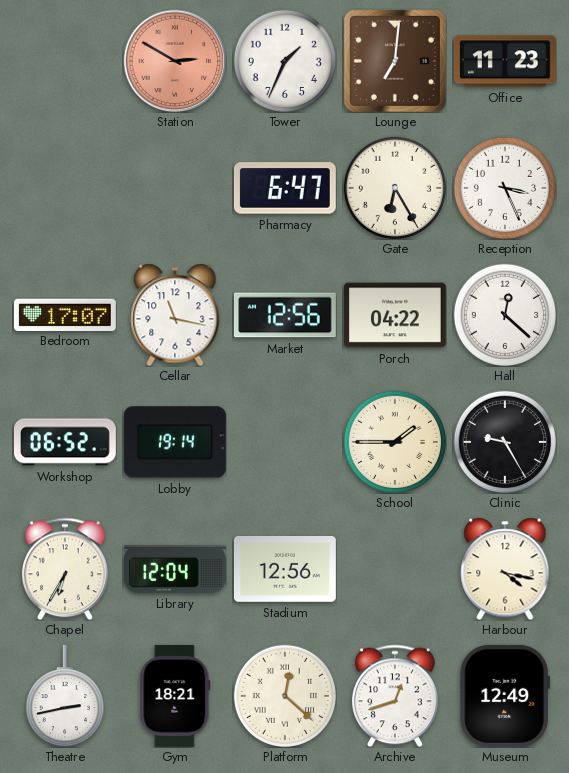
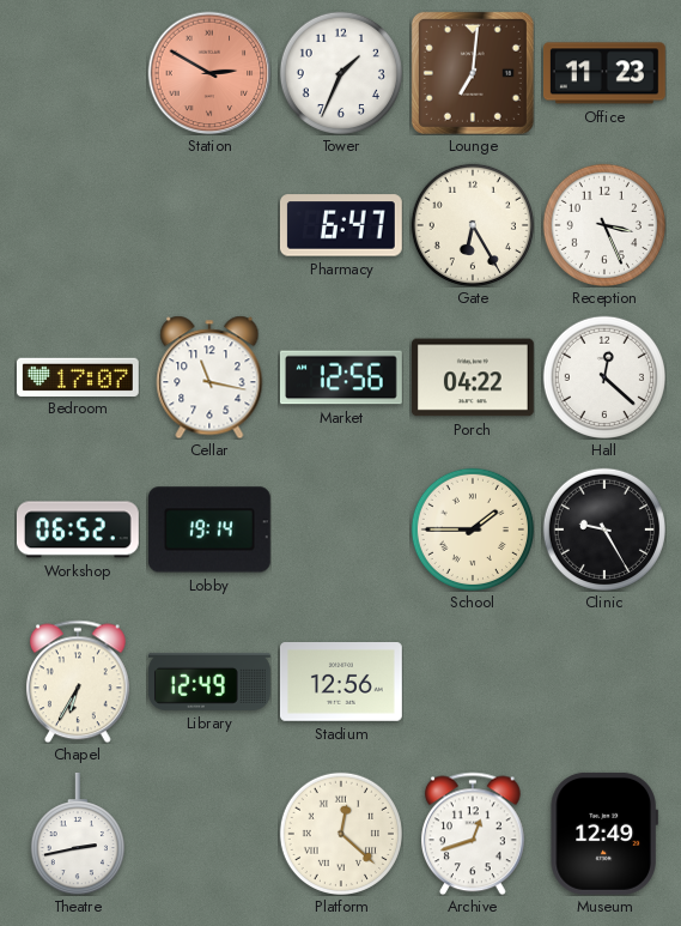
Library: 12:04 -> 12:49
Harbour: 4:17 -> none
Gym: 18:21 -> none
